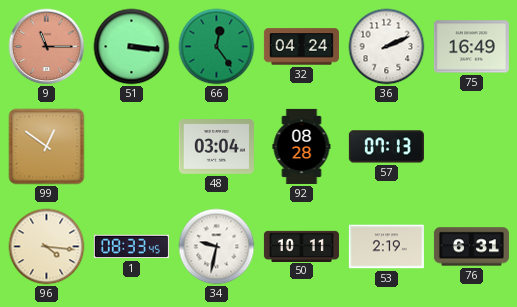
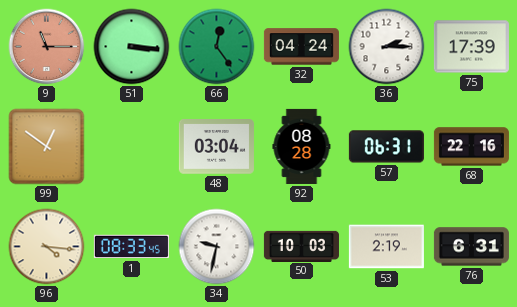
36: 2:11 -> 2:15
75: 16:49 -> 17:39
57: 07:13 -> 06:31
68: none -> 22:16
50: 10:11 -> 10:03
